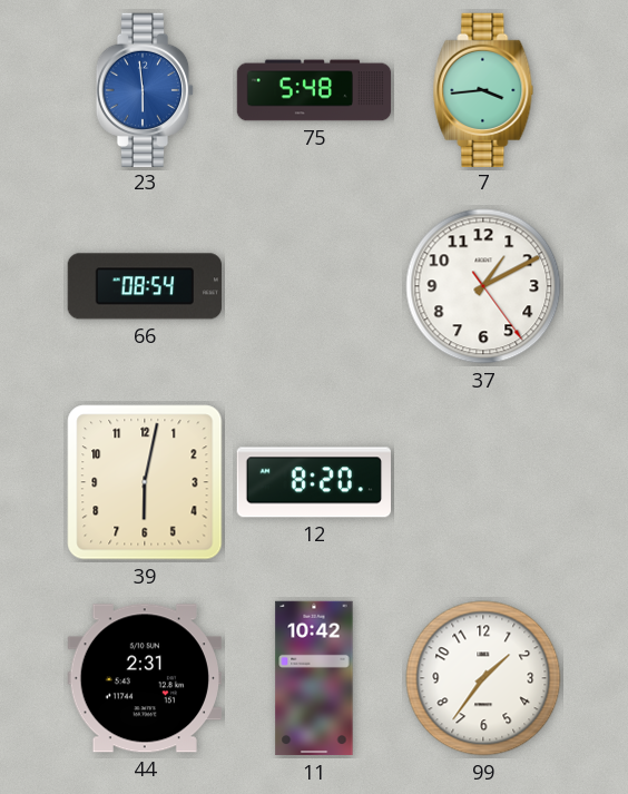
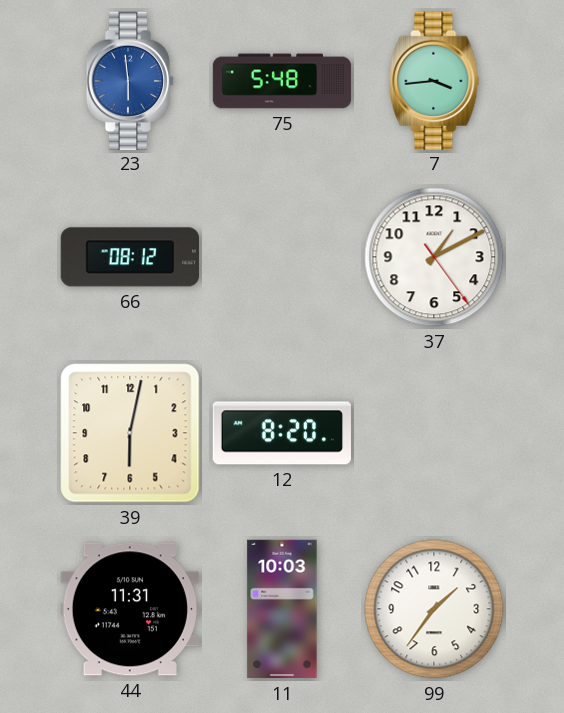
66: 08:54 -> 08:12
44: 2:31 -> 11:31
11: 10:42 -> 10:03
